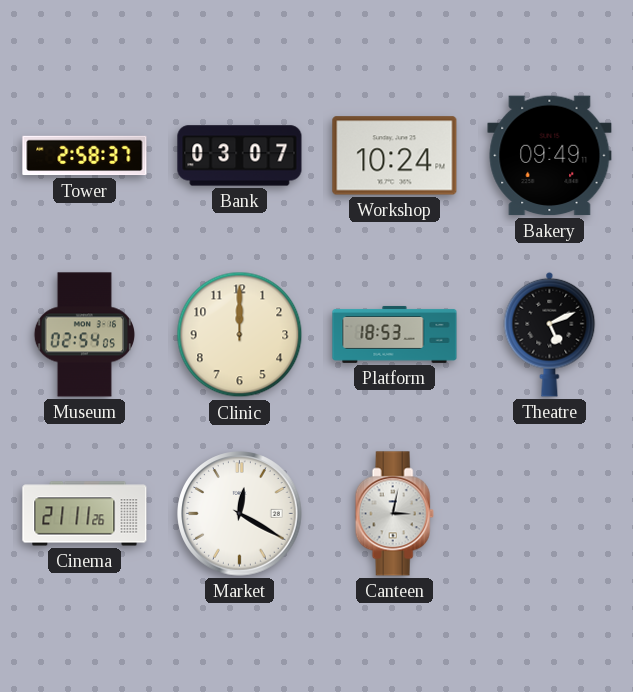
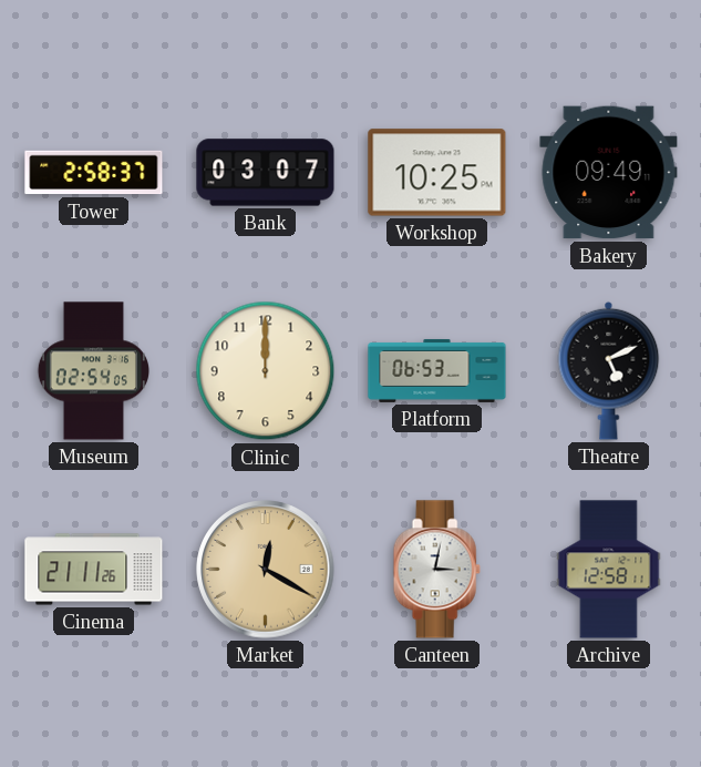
Workshop: 10:24 -> 10:25
Platform: 18:53 -> 06:53
Market dial: white -> champagne
Archive: none -> 12:58
